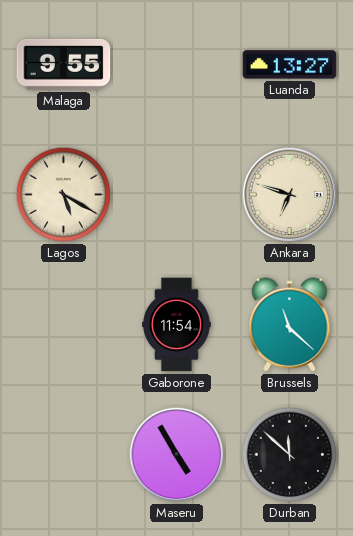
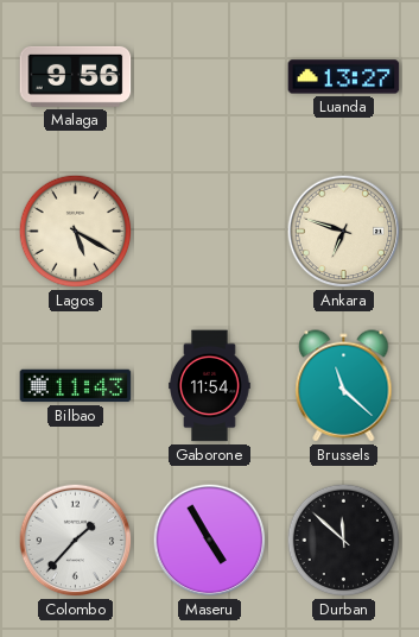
Malaga: 9:55 -> 9:56
Bilbao: none -> 11:43
Colombo: none -> 1:37
